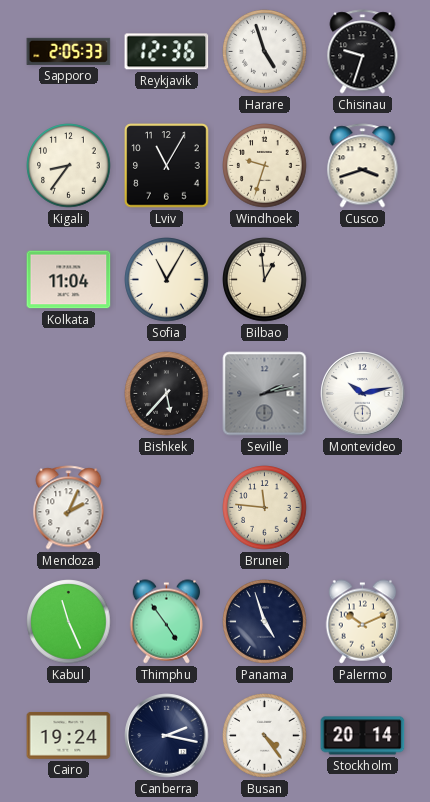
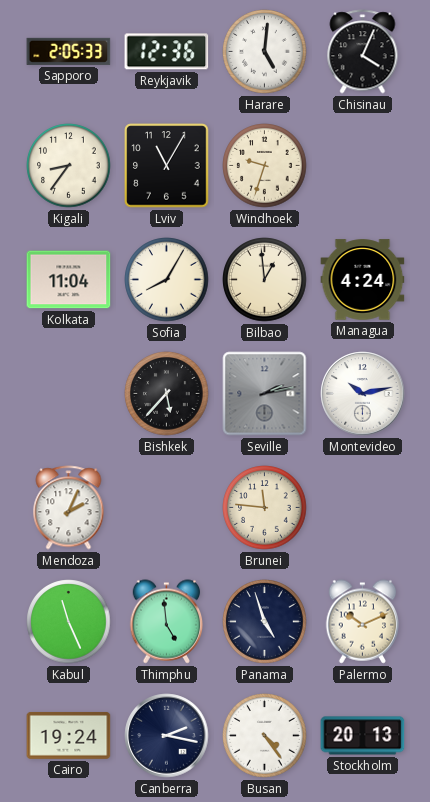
Harare: 4:57 -> 5:01
Chisinau: 9:33 -> 4:04
Cusco: 3:42 -> none
Sofia: 11:05 -> 8:05
Managua: none -> 4:24
Thimphu: 4:54 -> 4:59
Stockholm: 20:14 -> 20:13
